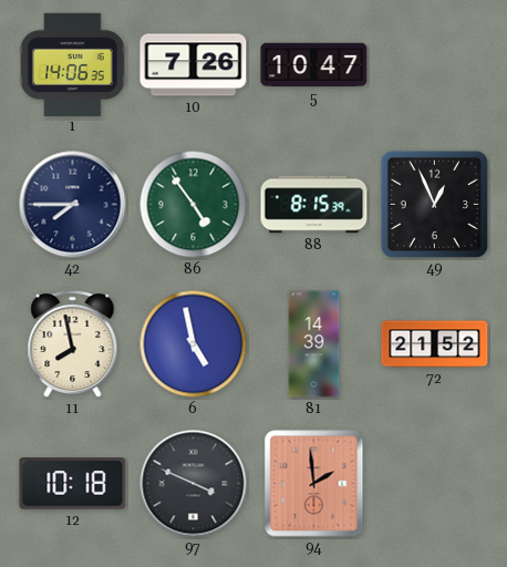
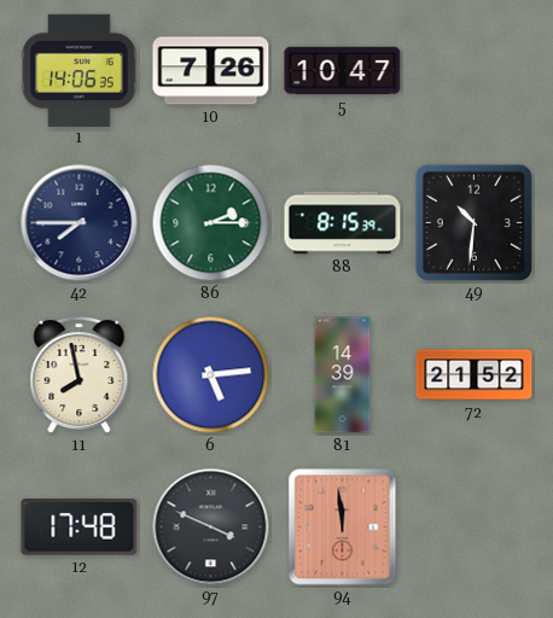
86: 4:54 -> 2:15
49: 12:56 -> 10:31
6: 4:58 -> 5:14
12: 10:18 -> 17:48
94: 1:59 -> 11:59
